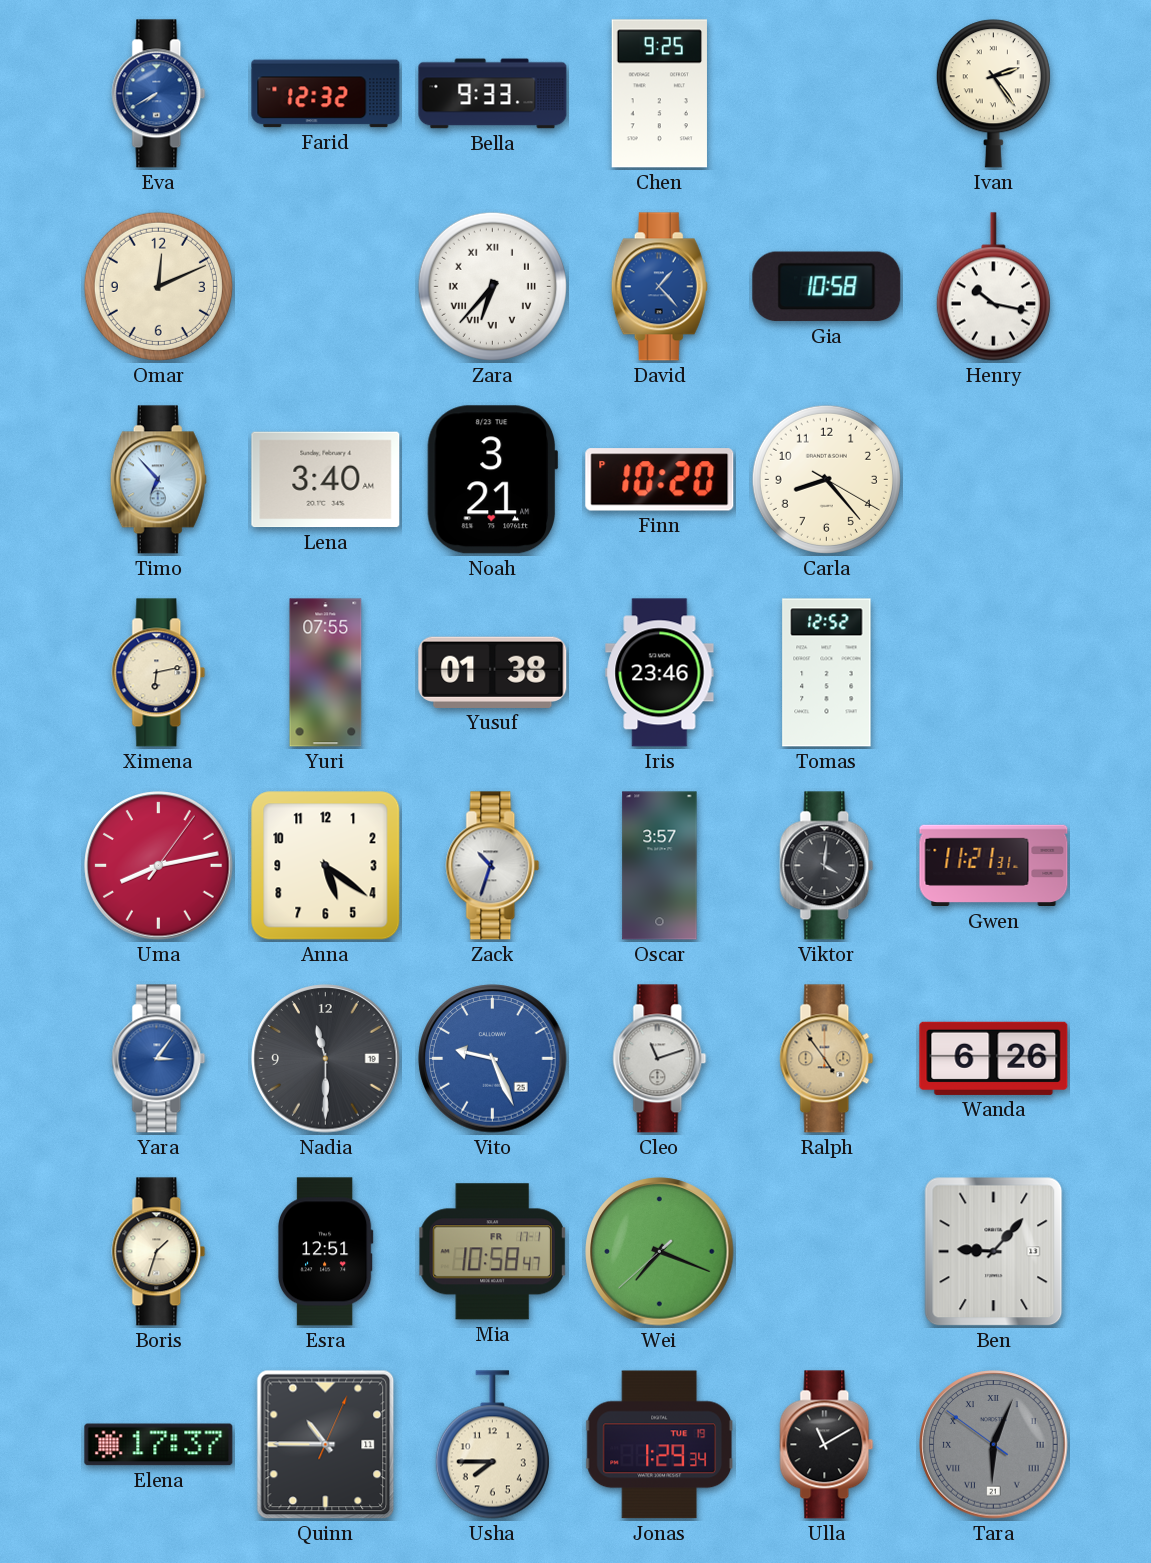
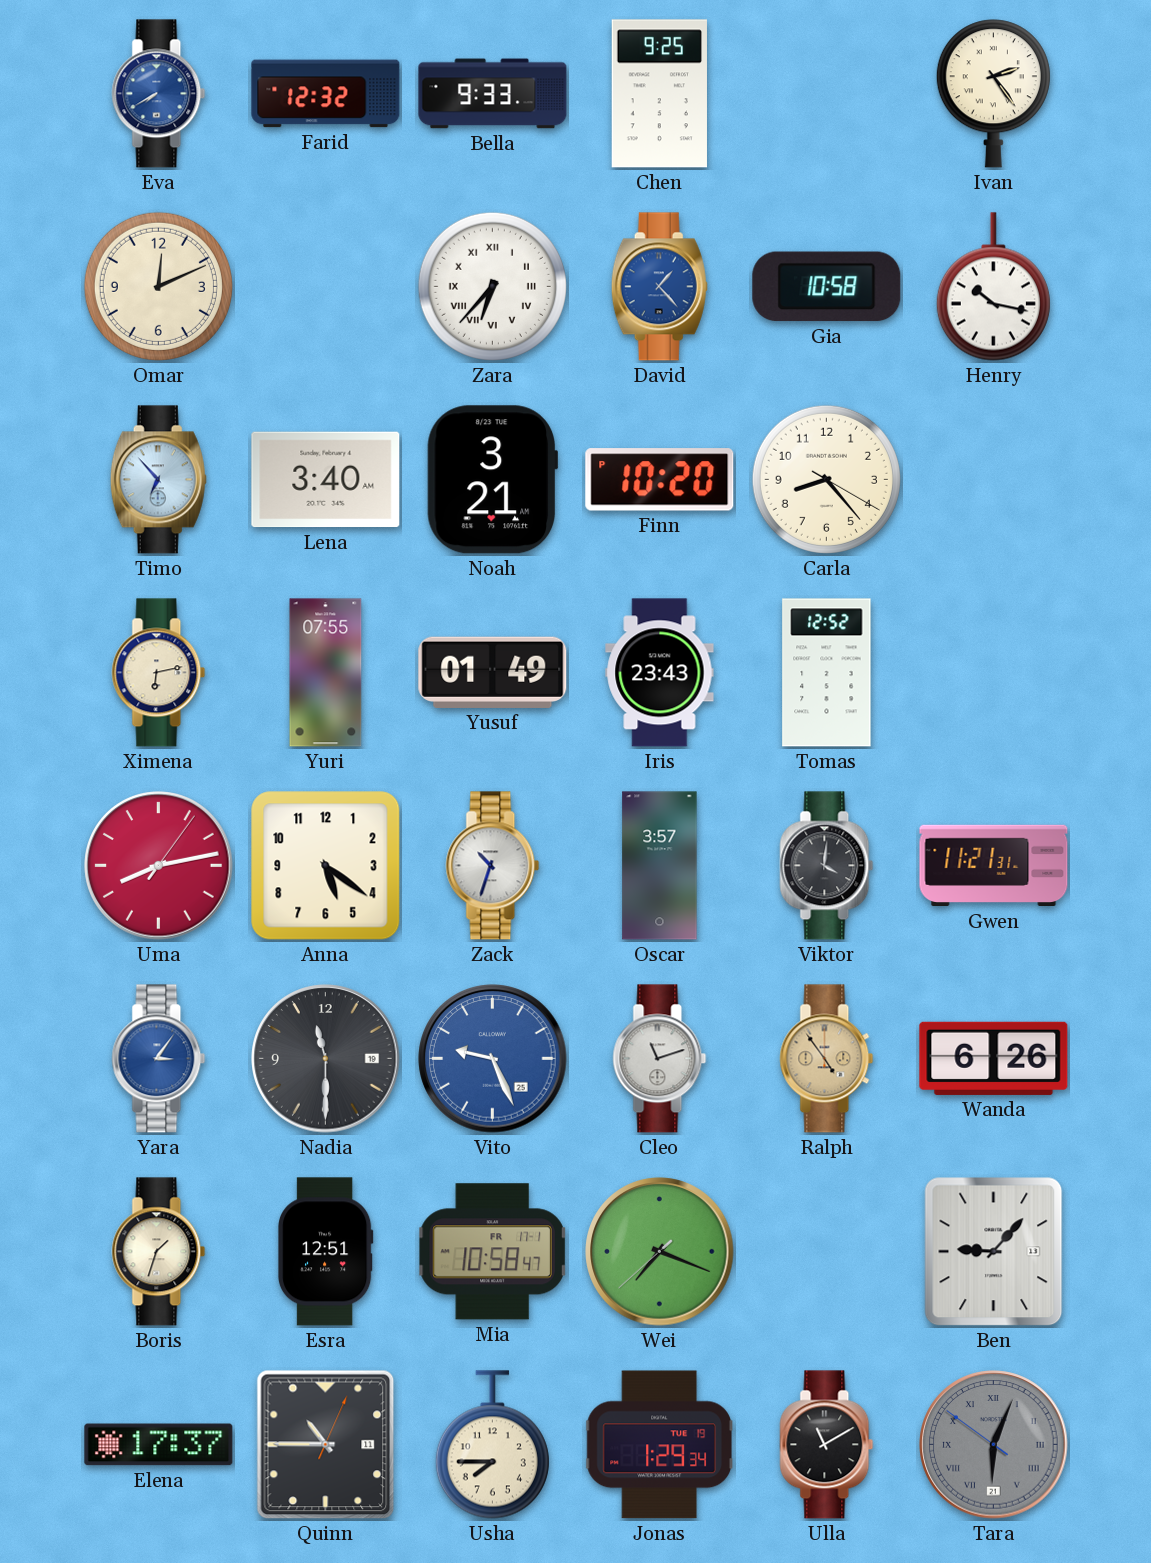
Yusuf: 01:38 -> 01:49
Iris: 23:46 -> 23:43
